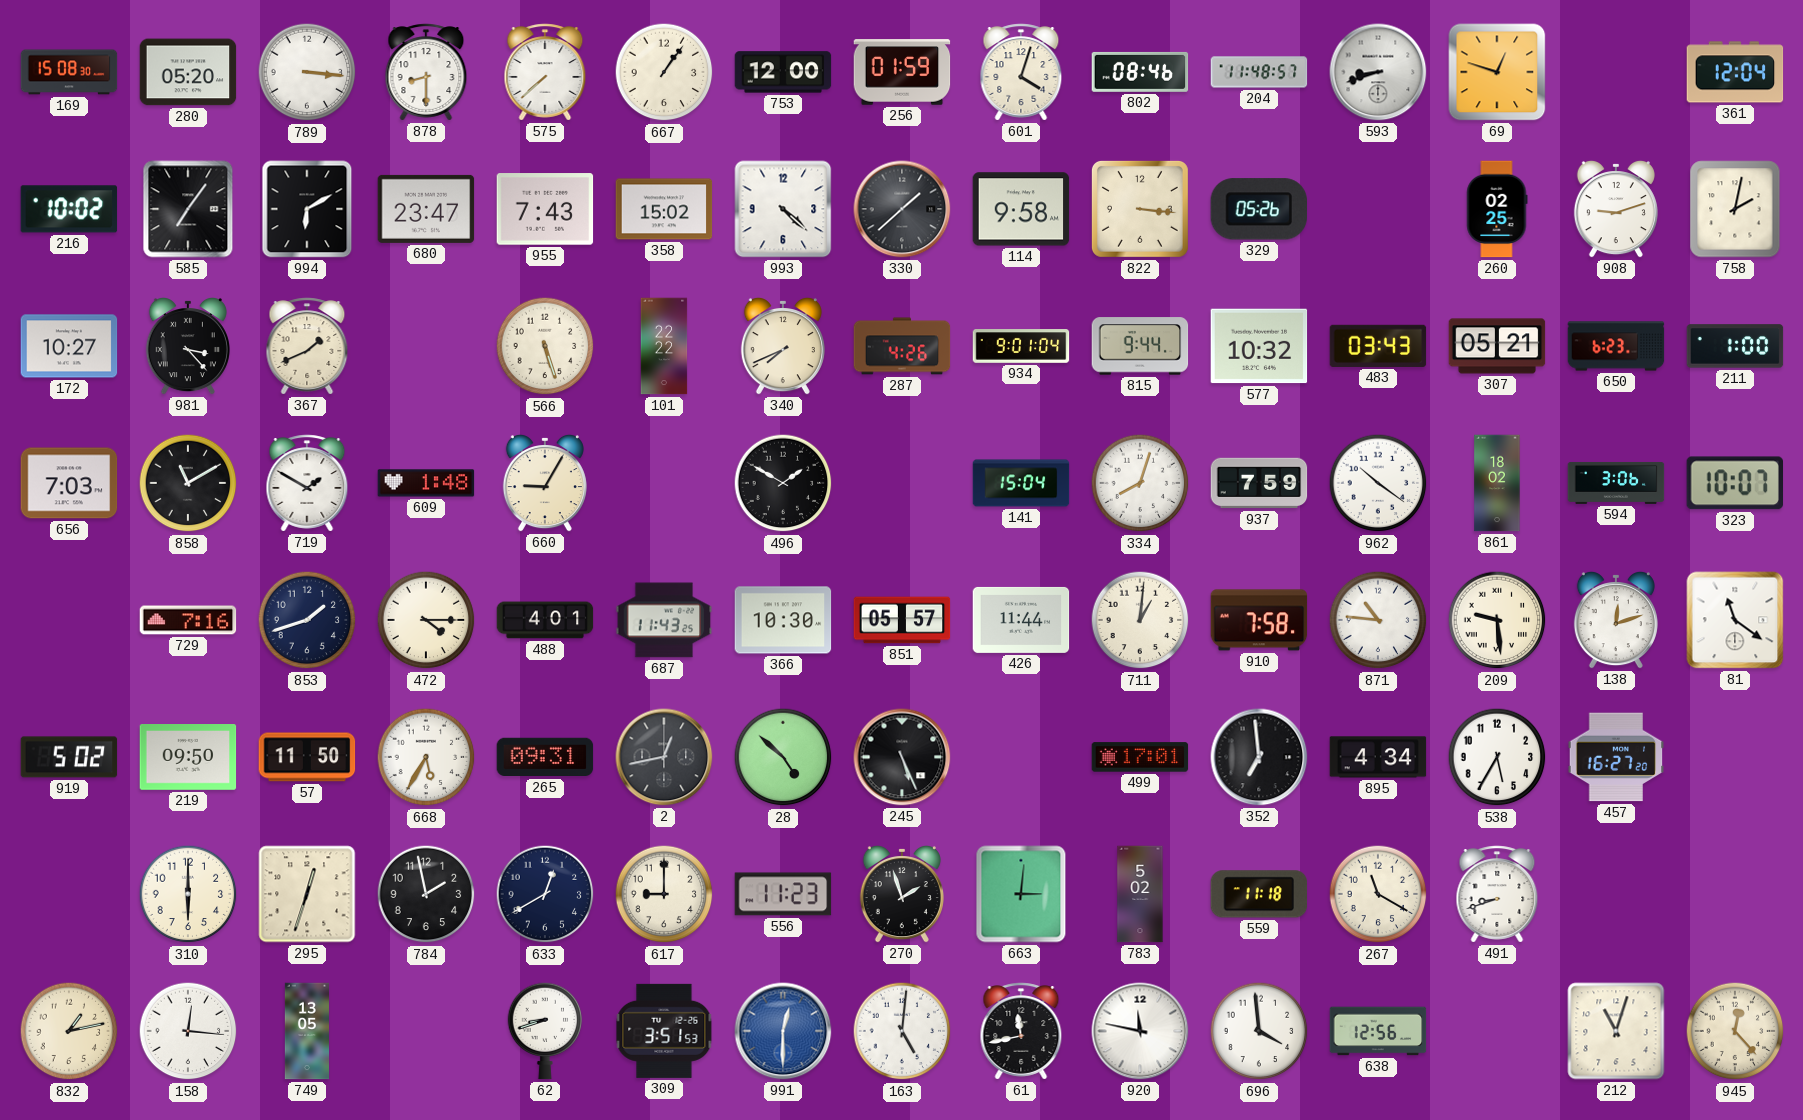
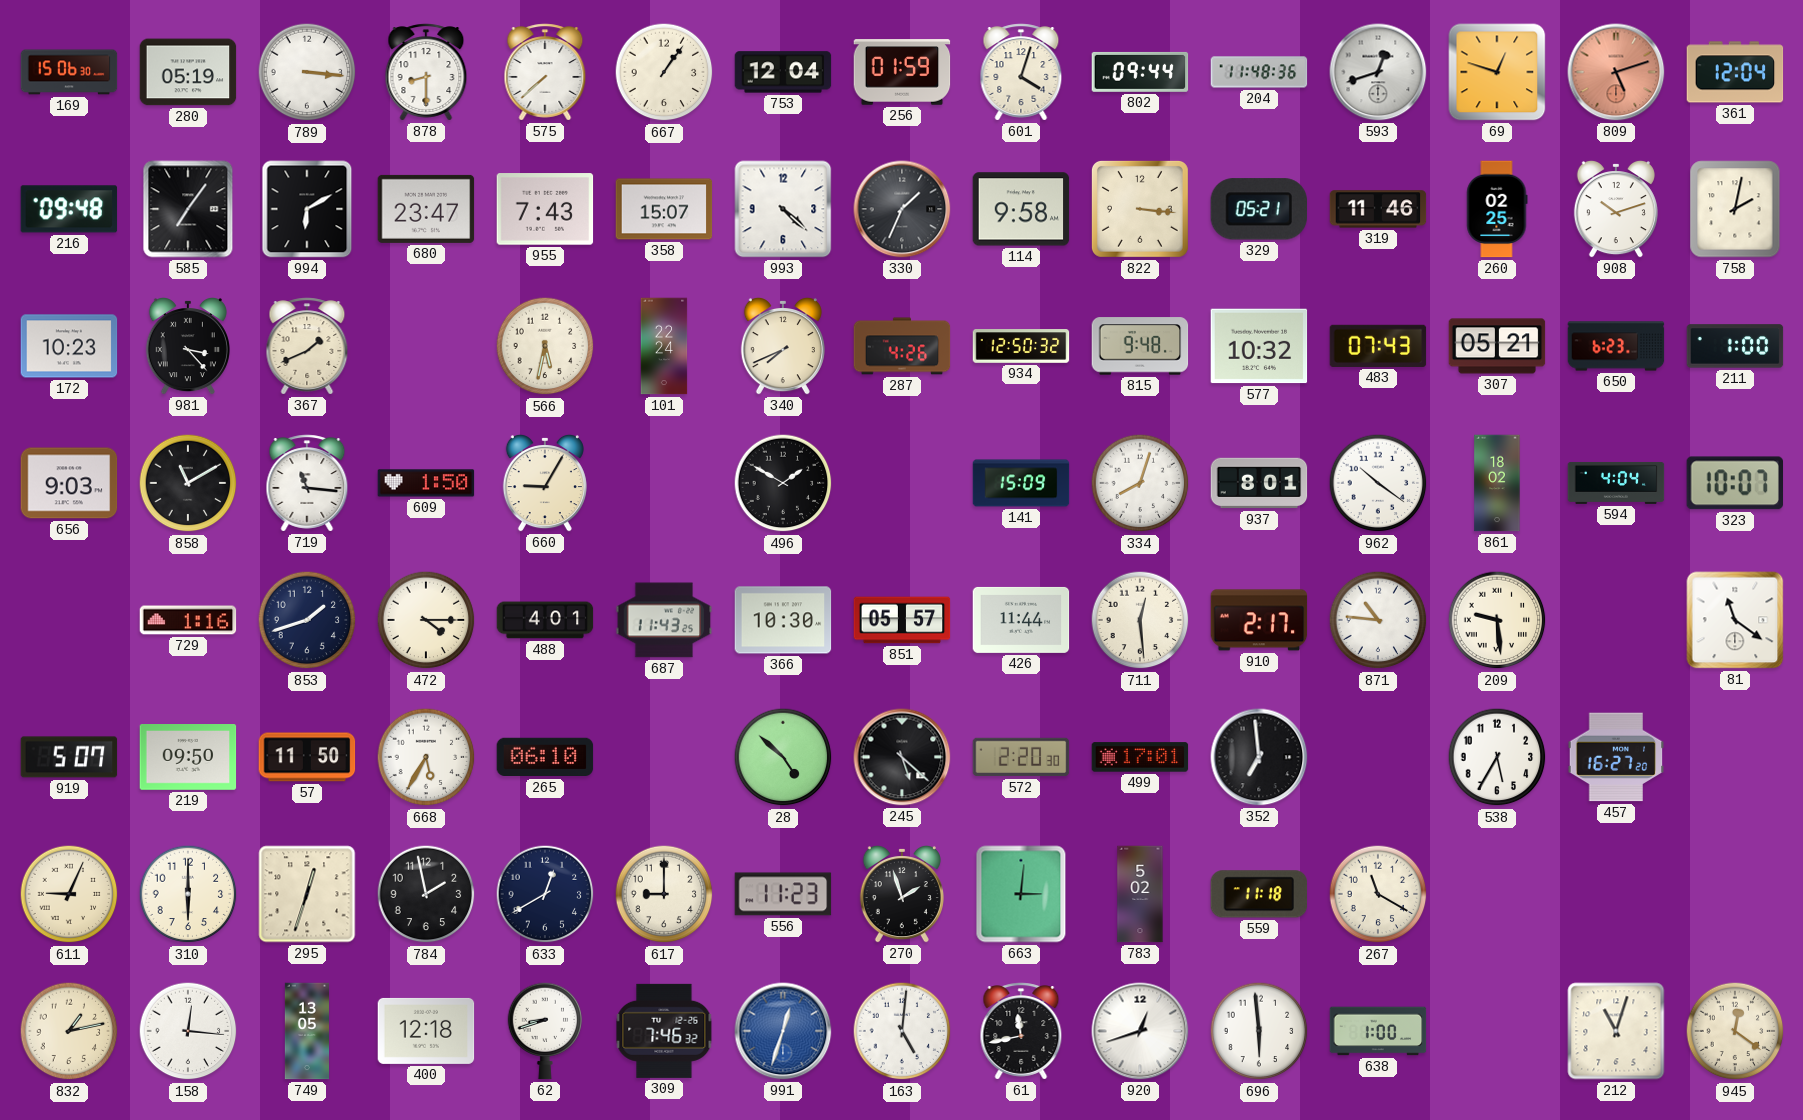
169: 15:08 -> 15:06
280: 05:20 -> 05:19
753: 12:00 -> 12:04
802: 08:46 -> 09:44
204: 11:48:57 -> 11:48:36
593: 8:42 -> 12:42
809: none -> 5:12
216: 10:02 -> 09:48
358: 15:02 -> 15:07
330: 1:38 -> 1:34
329: 05:26 -> 05:21
319: none -> 11:46
908: 9:12 -> 10:12
172: 10:27 -> 10:23
566: 5:27 -> 5:32
101: 22:22 -> 22:24
934: 9:01 -> 12:50
815: 9:44 -> 9:48
483: 03:43 -> 07:43
656: 7:03 -> 9:03
719: 1:50 -> 11:16
609: 1:48 -> 1:50
141: 15:04 -> 15:09
937: 7:59 -> 8:01
594: 3:06 -> 4:04
729: 7:16 -> 1:16
711: 1:01 -> 12:29
910: 7:58 -> 2:17
138: 12:12 -> none
919: 5:02 -> 5:07
265: 09:31 -> 06:10
2: 12:43 -> none
245: 5:26 -> 5:22
572: none -> 2:20
895: 4:34 -> none
611: none -> 9:04
491: 8:42 -> none
400: none -> 12:18
309: 3:51 -> 7:46
991: 12:30 -> 12:33
920: 11:47 -> 12:42
696: 3:59 -> 5:59
638: 12:56 -> 1:00
945: 12:23 -> 12:21
